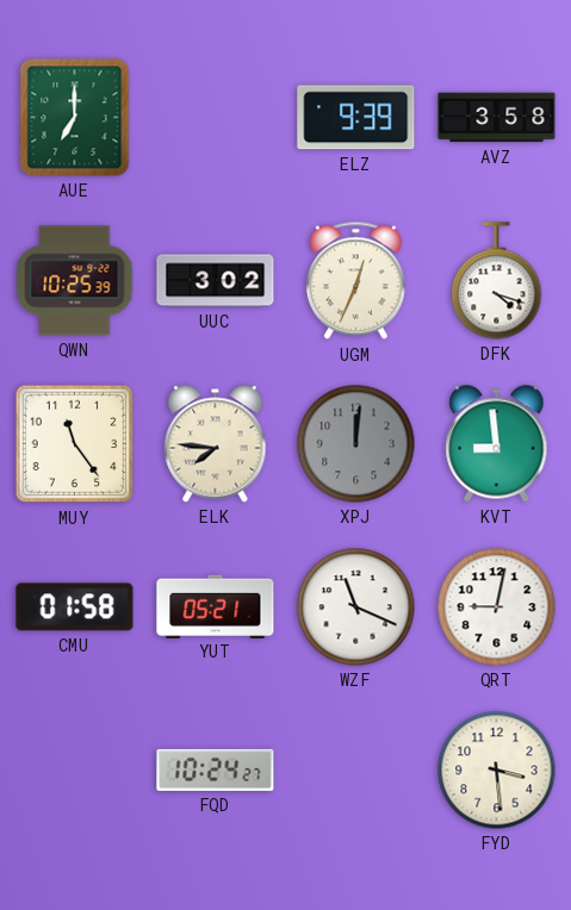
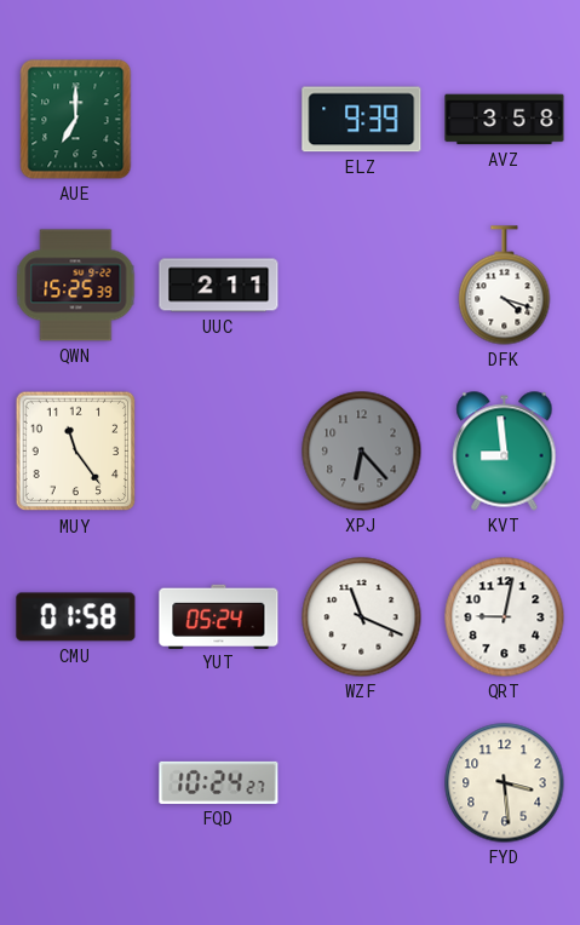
QWN: 10:25 -> 15:25
UUC: 3:02 -> 2:11
UGM: 12:34 -> none
ELK: 7:46 -> none
XPJ: 12:01 -> 6:23
YUT: 05:21 -> 05:24
